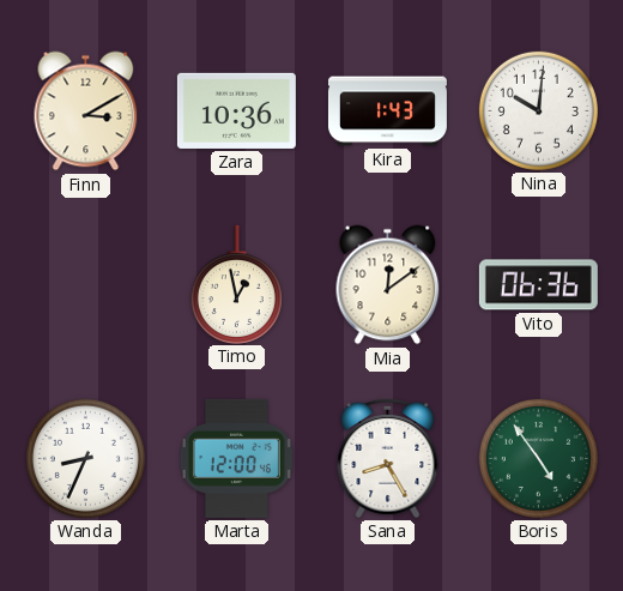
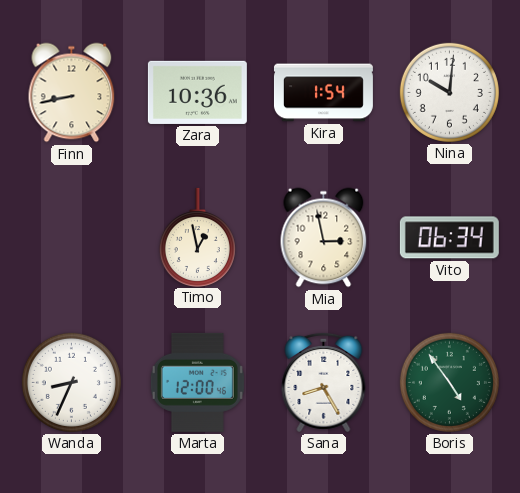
Finn: 3:10 -> 8:43
Kira: 1:43 -> 1:54
Mia: 12:09 -> 2:58
Vito: 06:36 -> 06:34
